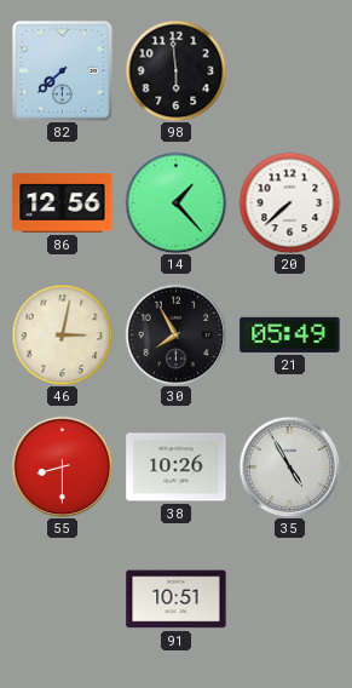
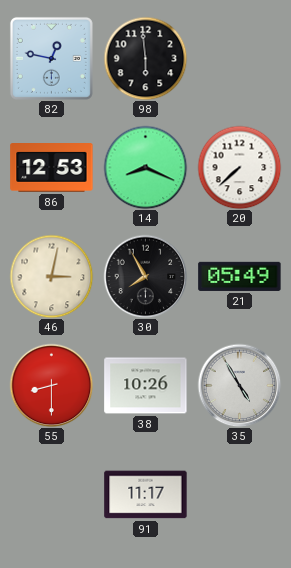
82: 7:38 -> 12:47
86: 12:56 -> 12:53
14: 1:23 -> 8:19
91: 10:51 -> 11:17
